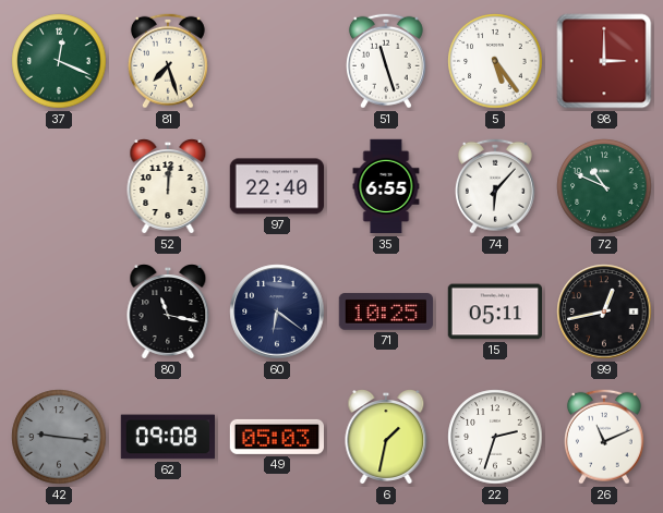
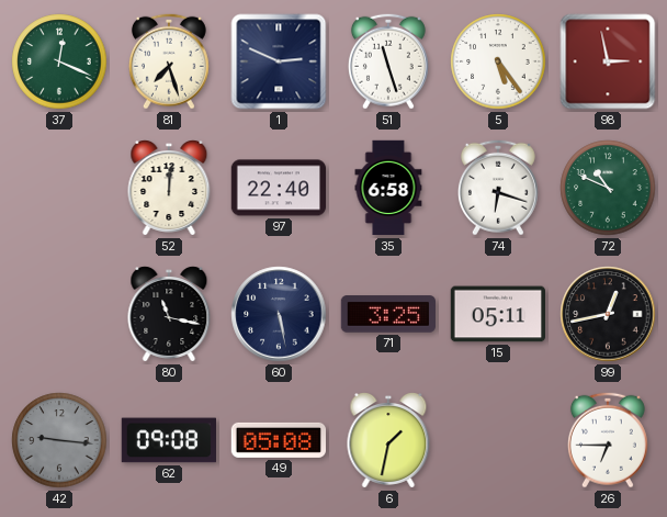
1: none -> 2:49
98: 3:00 -> 2:58
35: 6:55 -> 6:58
74: 6:07 -> 6:18
60: 6:21 -> 5:28
71: 10:25 -> 3:25
49: 05:03 -> 05:08
22: 2:33 -> none
26: 11:11 -> 6:45
